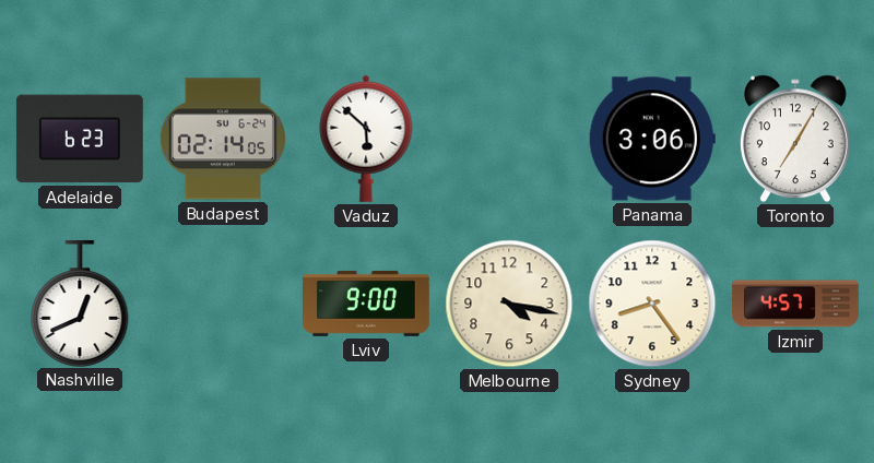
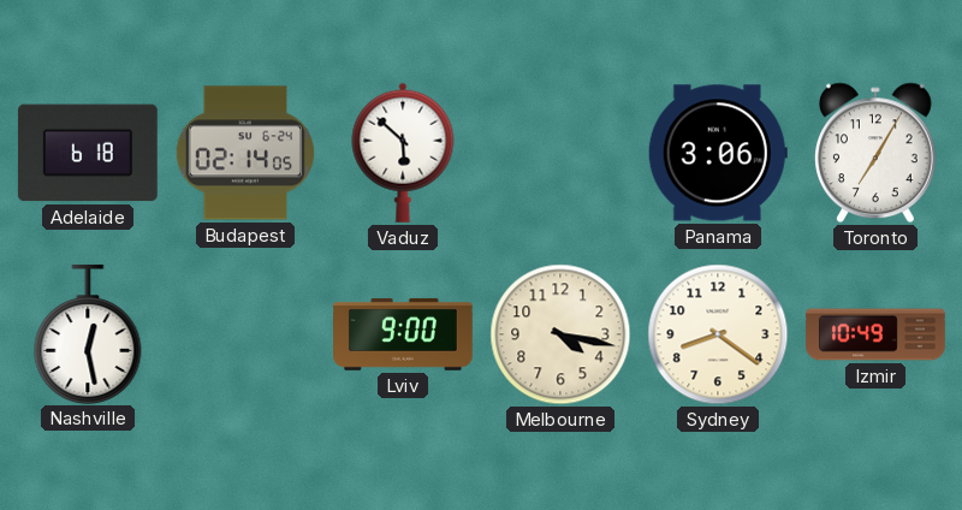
Adelaide: 6:23 -> 6:18
Nashville: 12:41 -> 12:28
Sydney: 8:24 -> 8:21
Izmir: 4:57 -> 10:49
